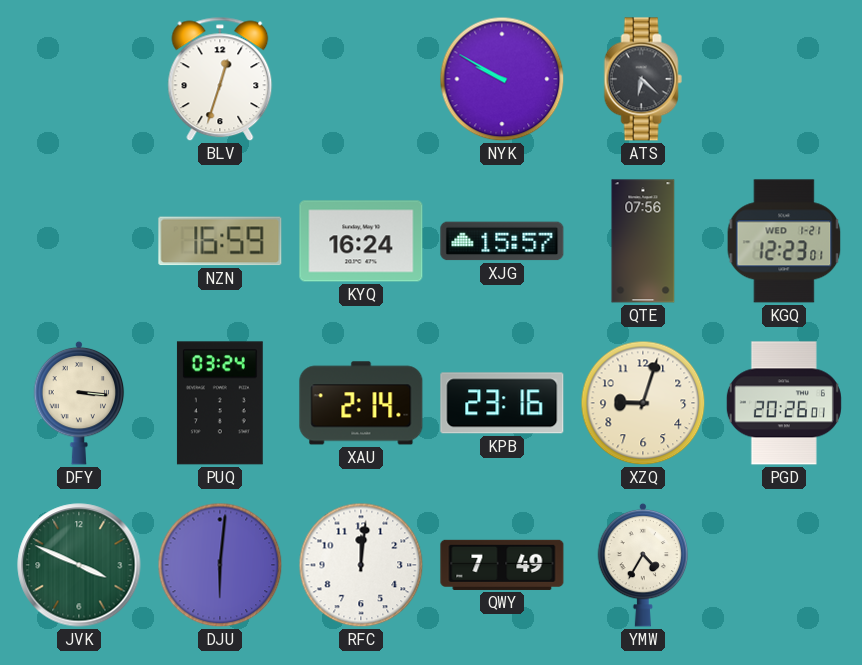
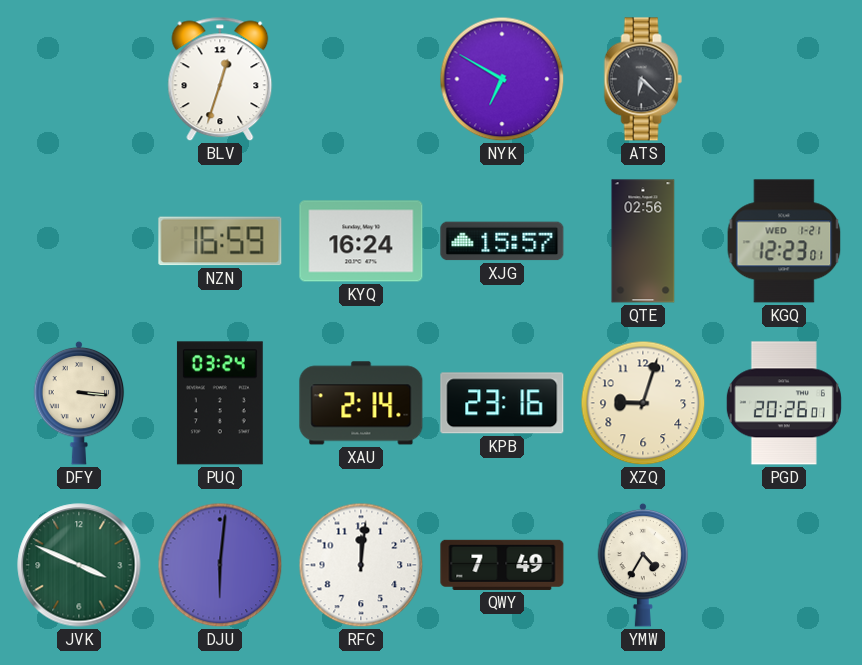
NYK: 9:50 -> 6:50
QTE: 07:56 -> 02:56
